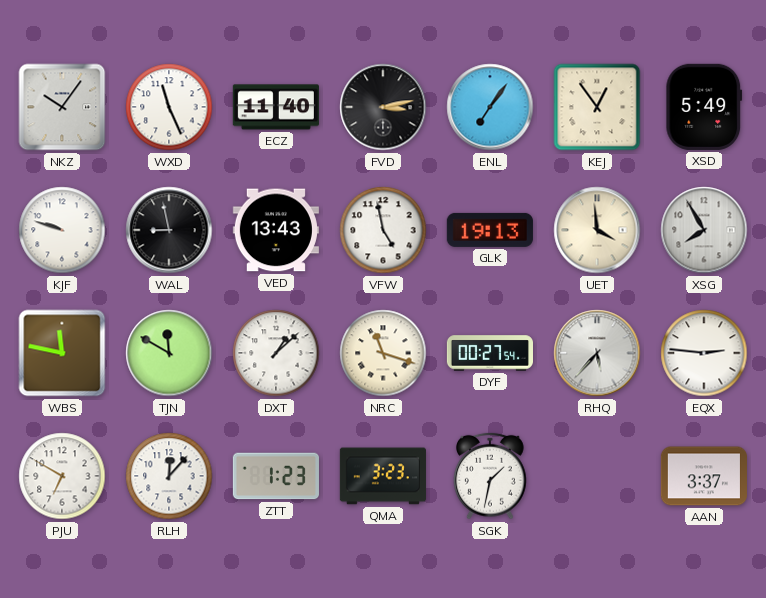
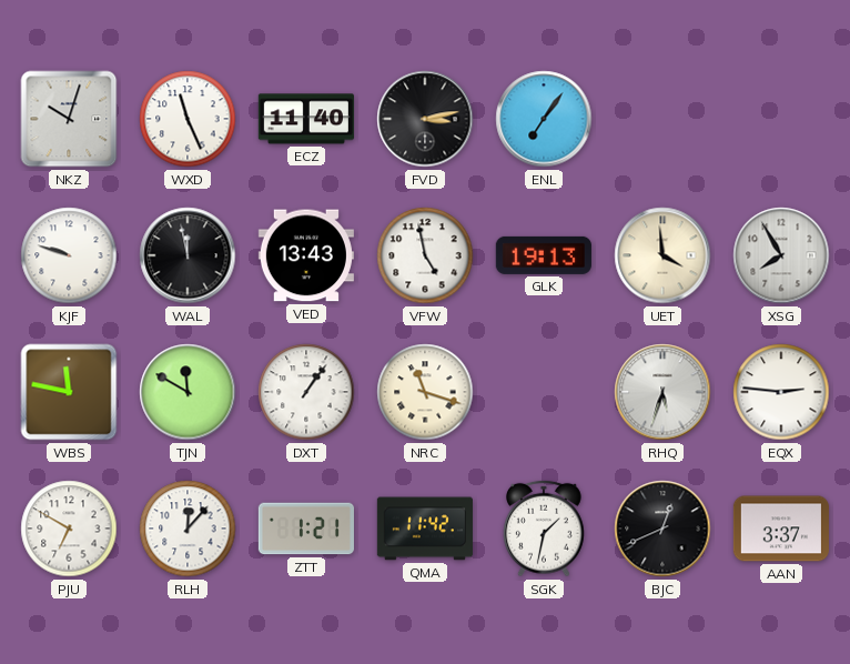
NKZ: 10:06 -> 10:03
KEJ: 12:54 -> none
XSD: 5:49 -> none
WAL: 8:58 -> 11:58
DXT: 1:08 -> 1:06
DYF: 00:27 -> none
RHQ: 5:37 -> 5:33
ZTT: 1:23 -> 1:21
QMA: 3:23 -> 11:42
BJC: none -> 12:41
